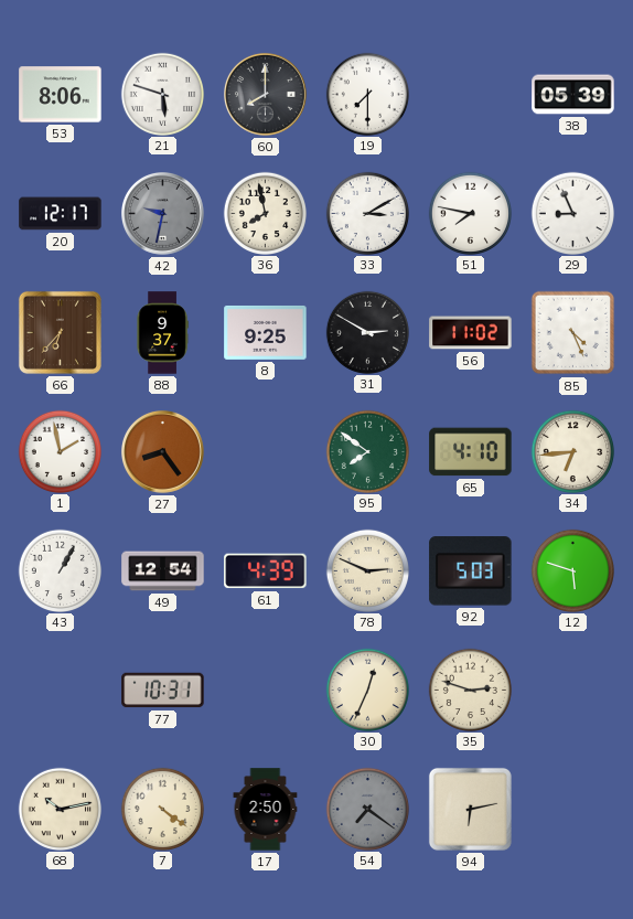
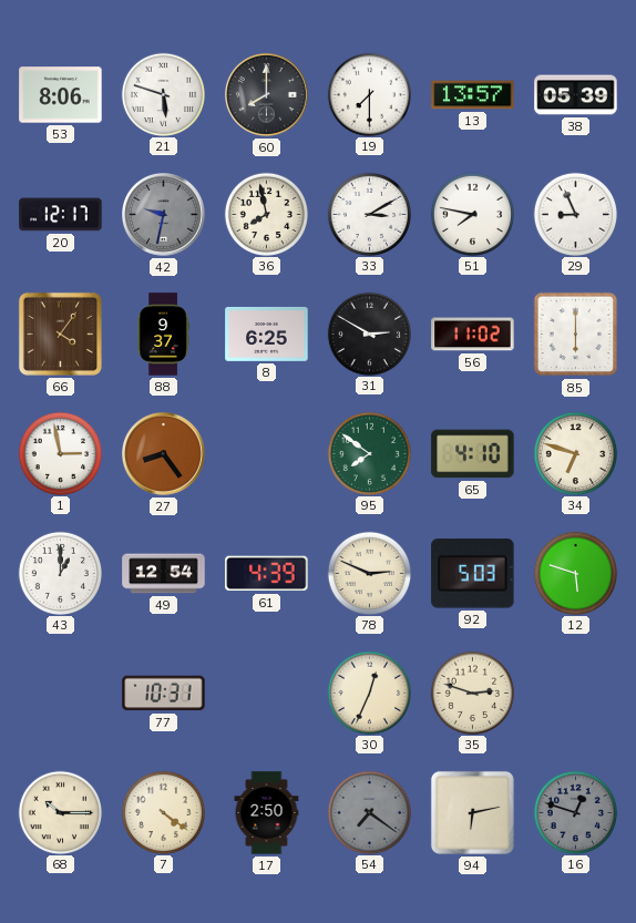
13: none -> 13:57
66: 6:37 -> 4:06
8: 9:25 -> 6:25
85: 4:26 -> 6:00
1: 1:58 -> 2:58
34: 6:44 -> 6:48
43: 1:05 -> 1:00
68: 10:13 -> 10:15
16: none -> 12:48
